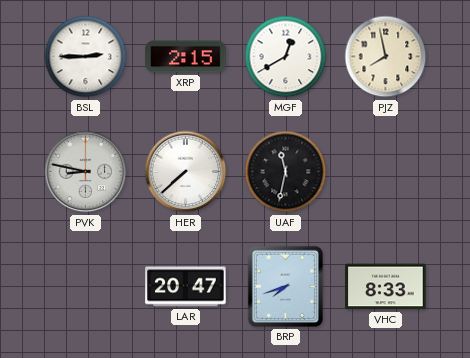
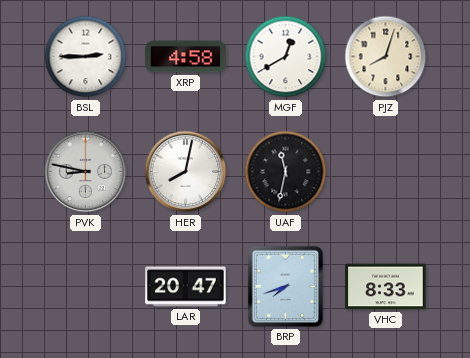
XRP: 2:15 -> 4:58
PJZ: 7:58 -> 8:03
HER: 7:38 -> 8:02
